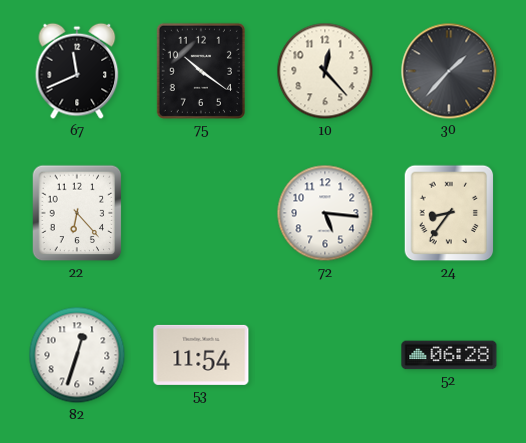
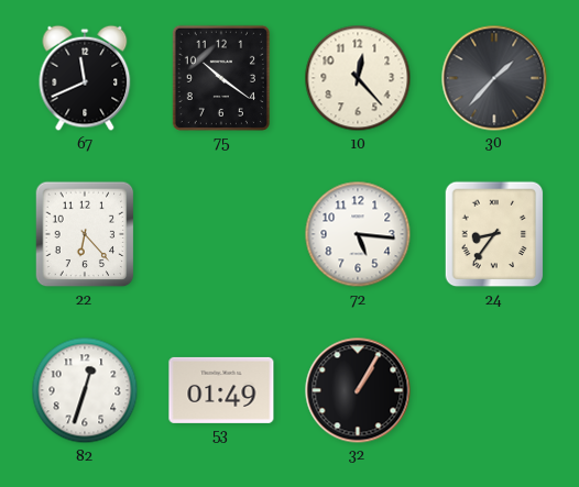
53: 11:54 -> 01:49
32: none -> 1:05
52: 06:28 -> none
